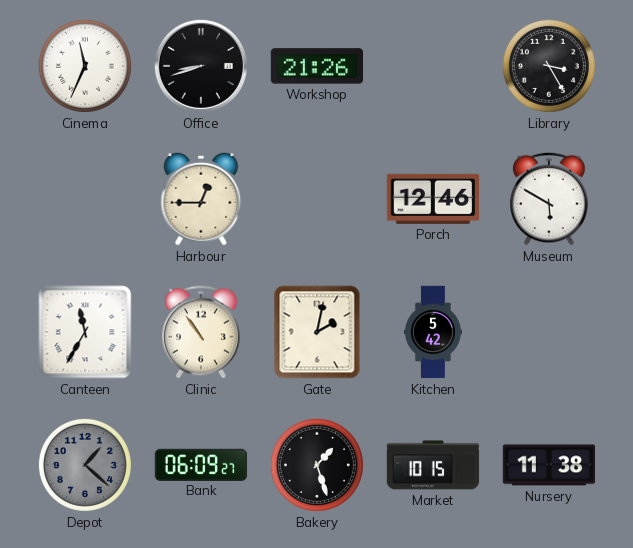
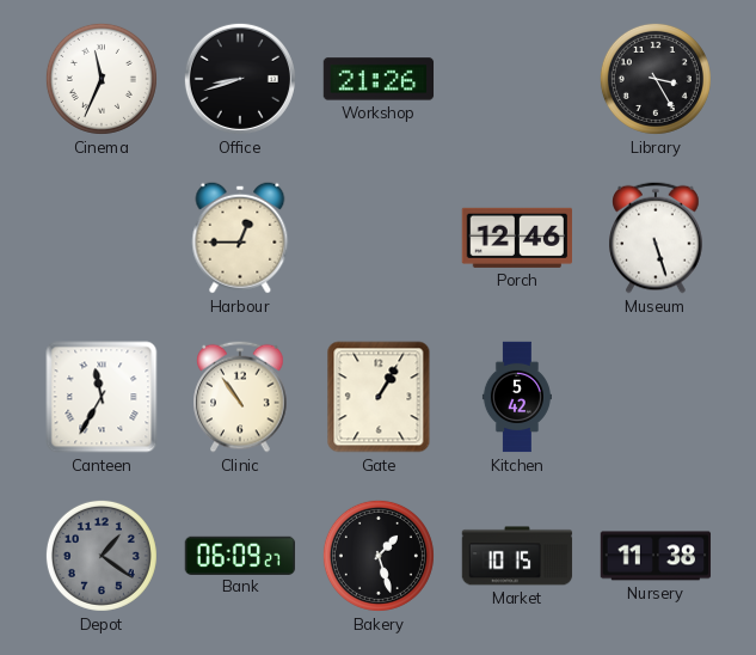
Museum: 5:50 -> 5:27
Gate: 2:02 -> 1:05
Depot: 1:22 -> 1:21
